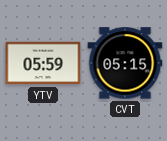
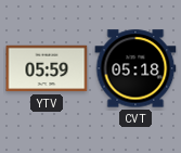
CVT: 05:15 -> 05:18
